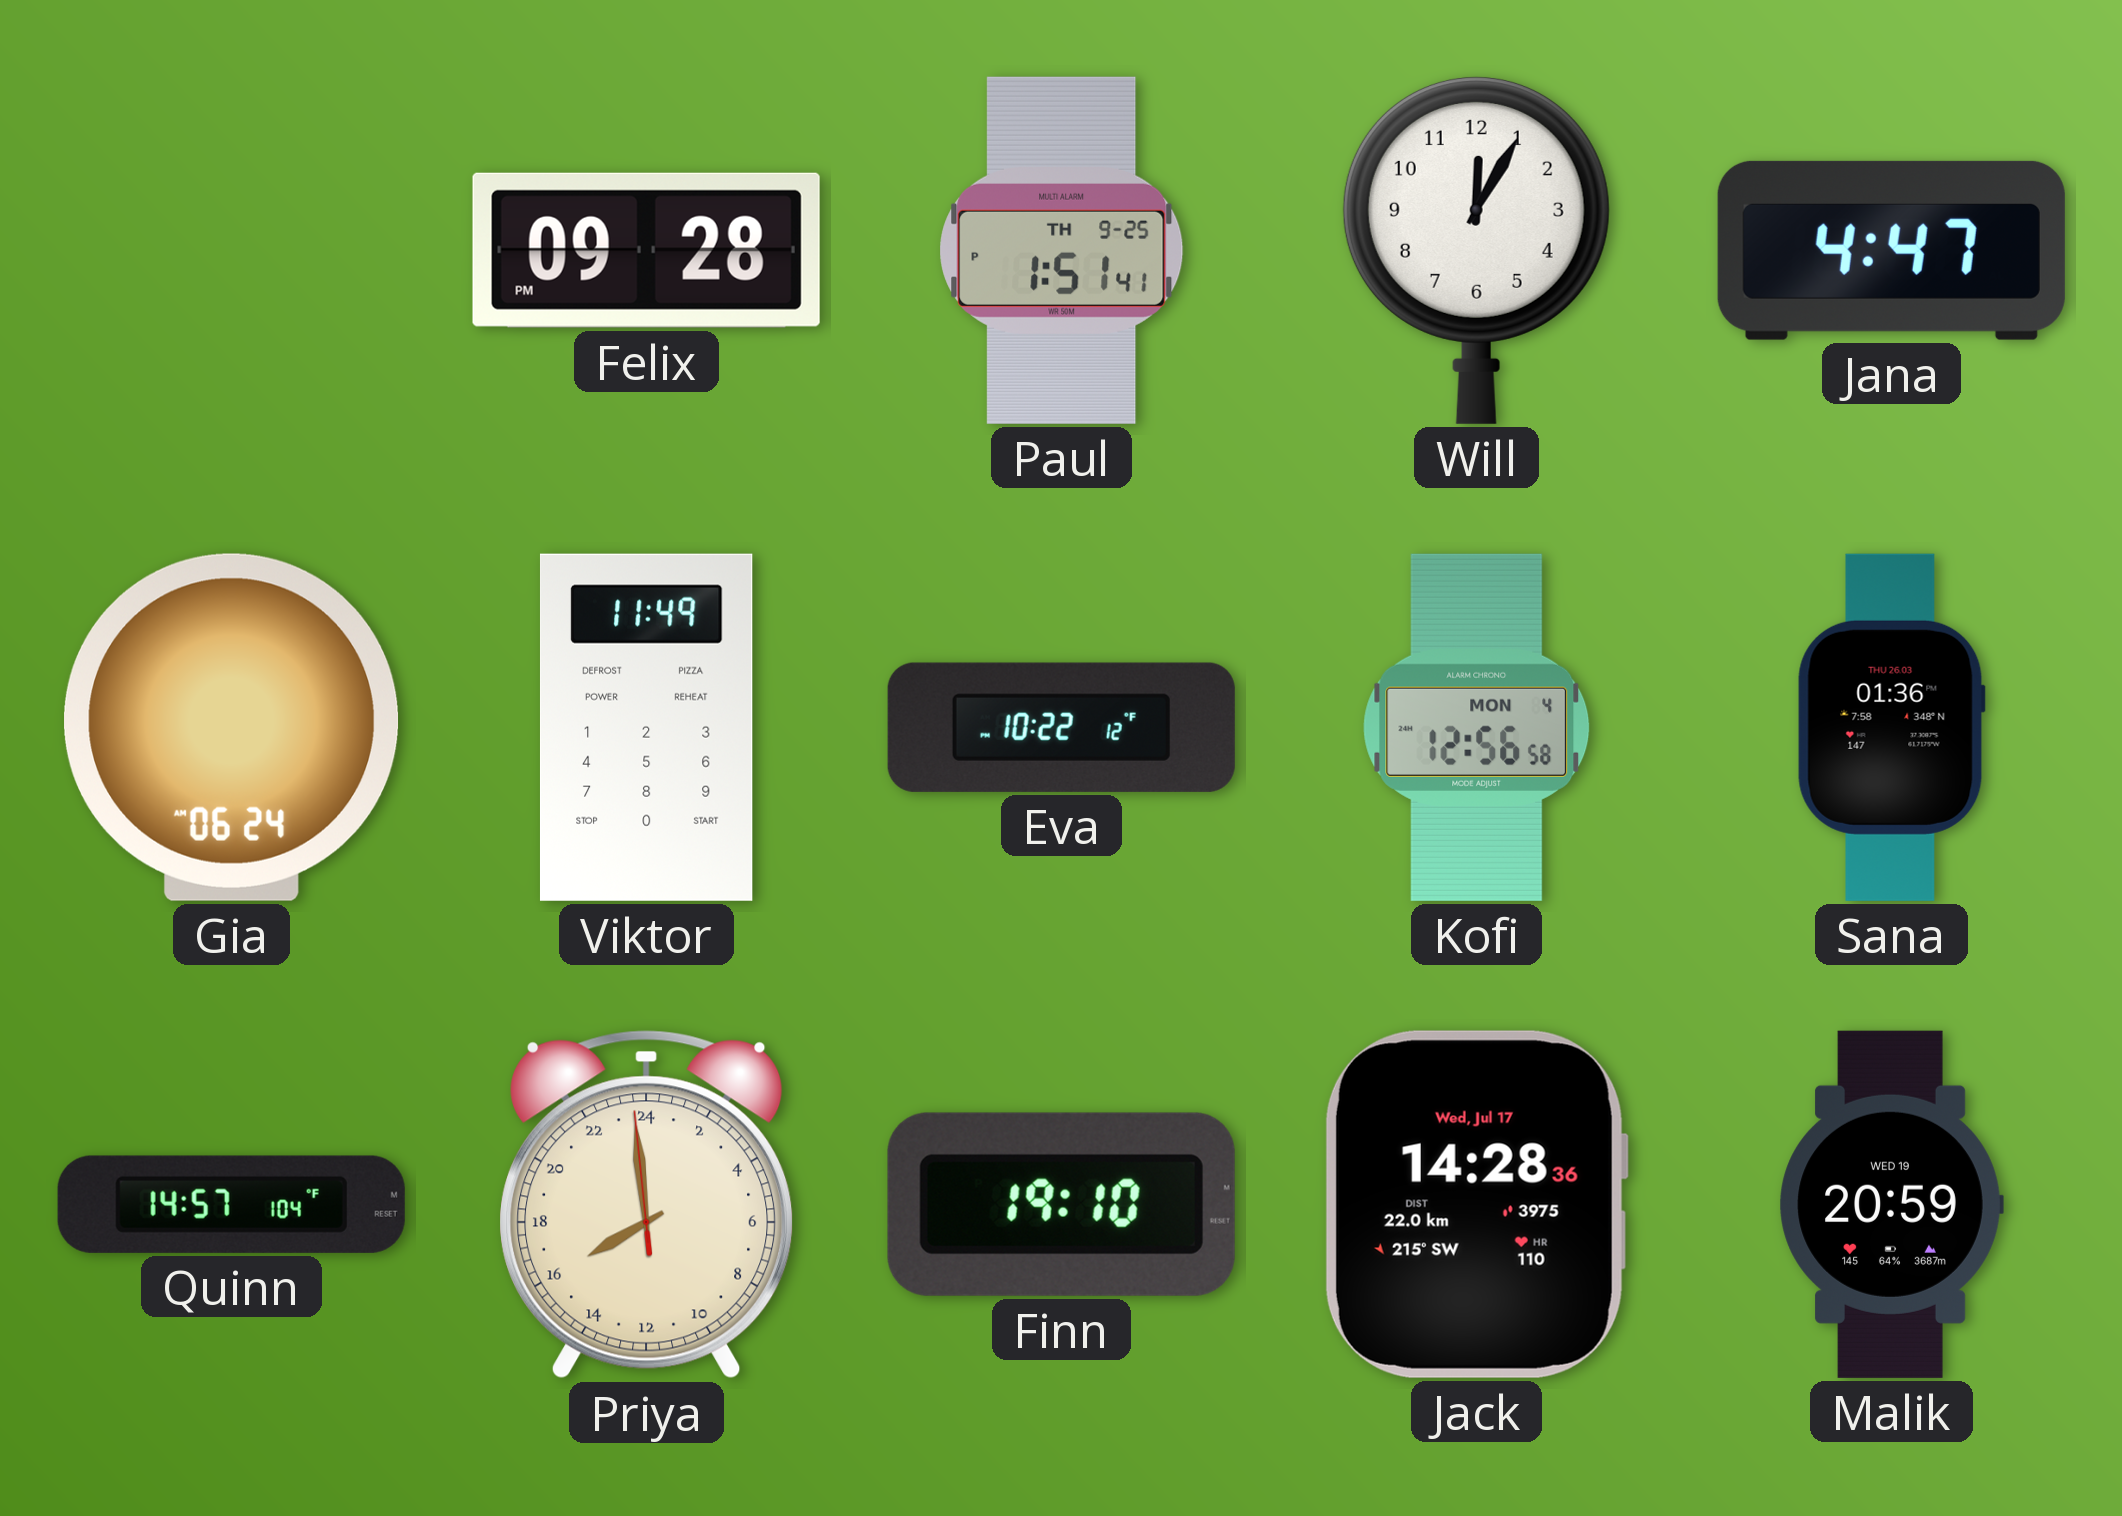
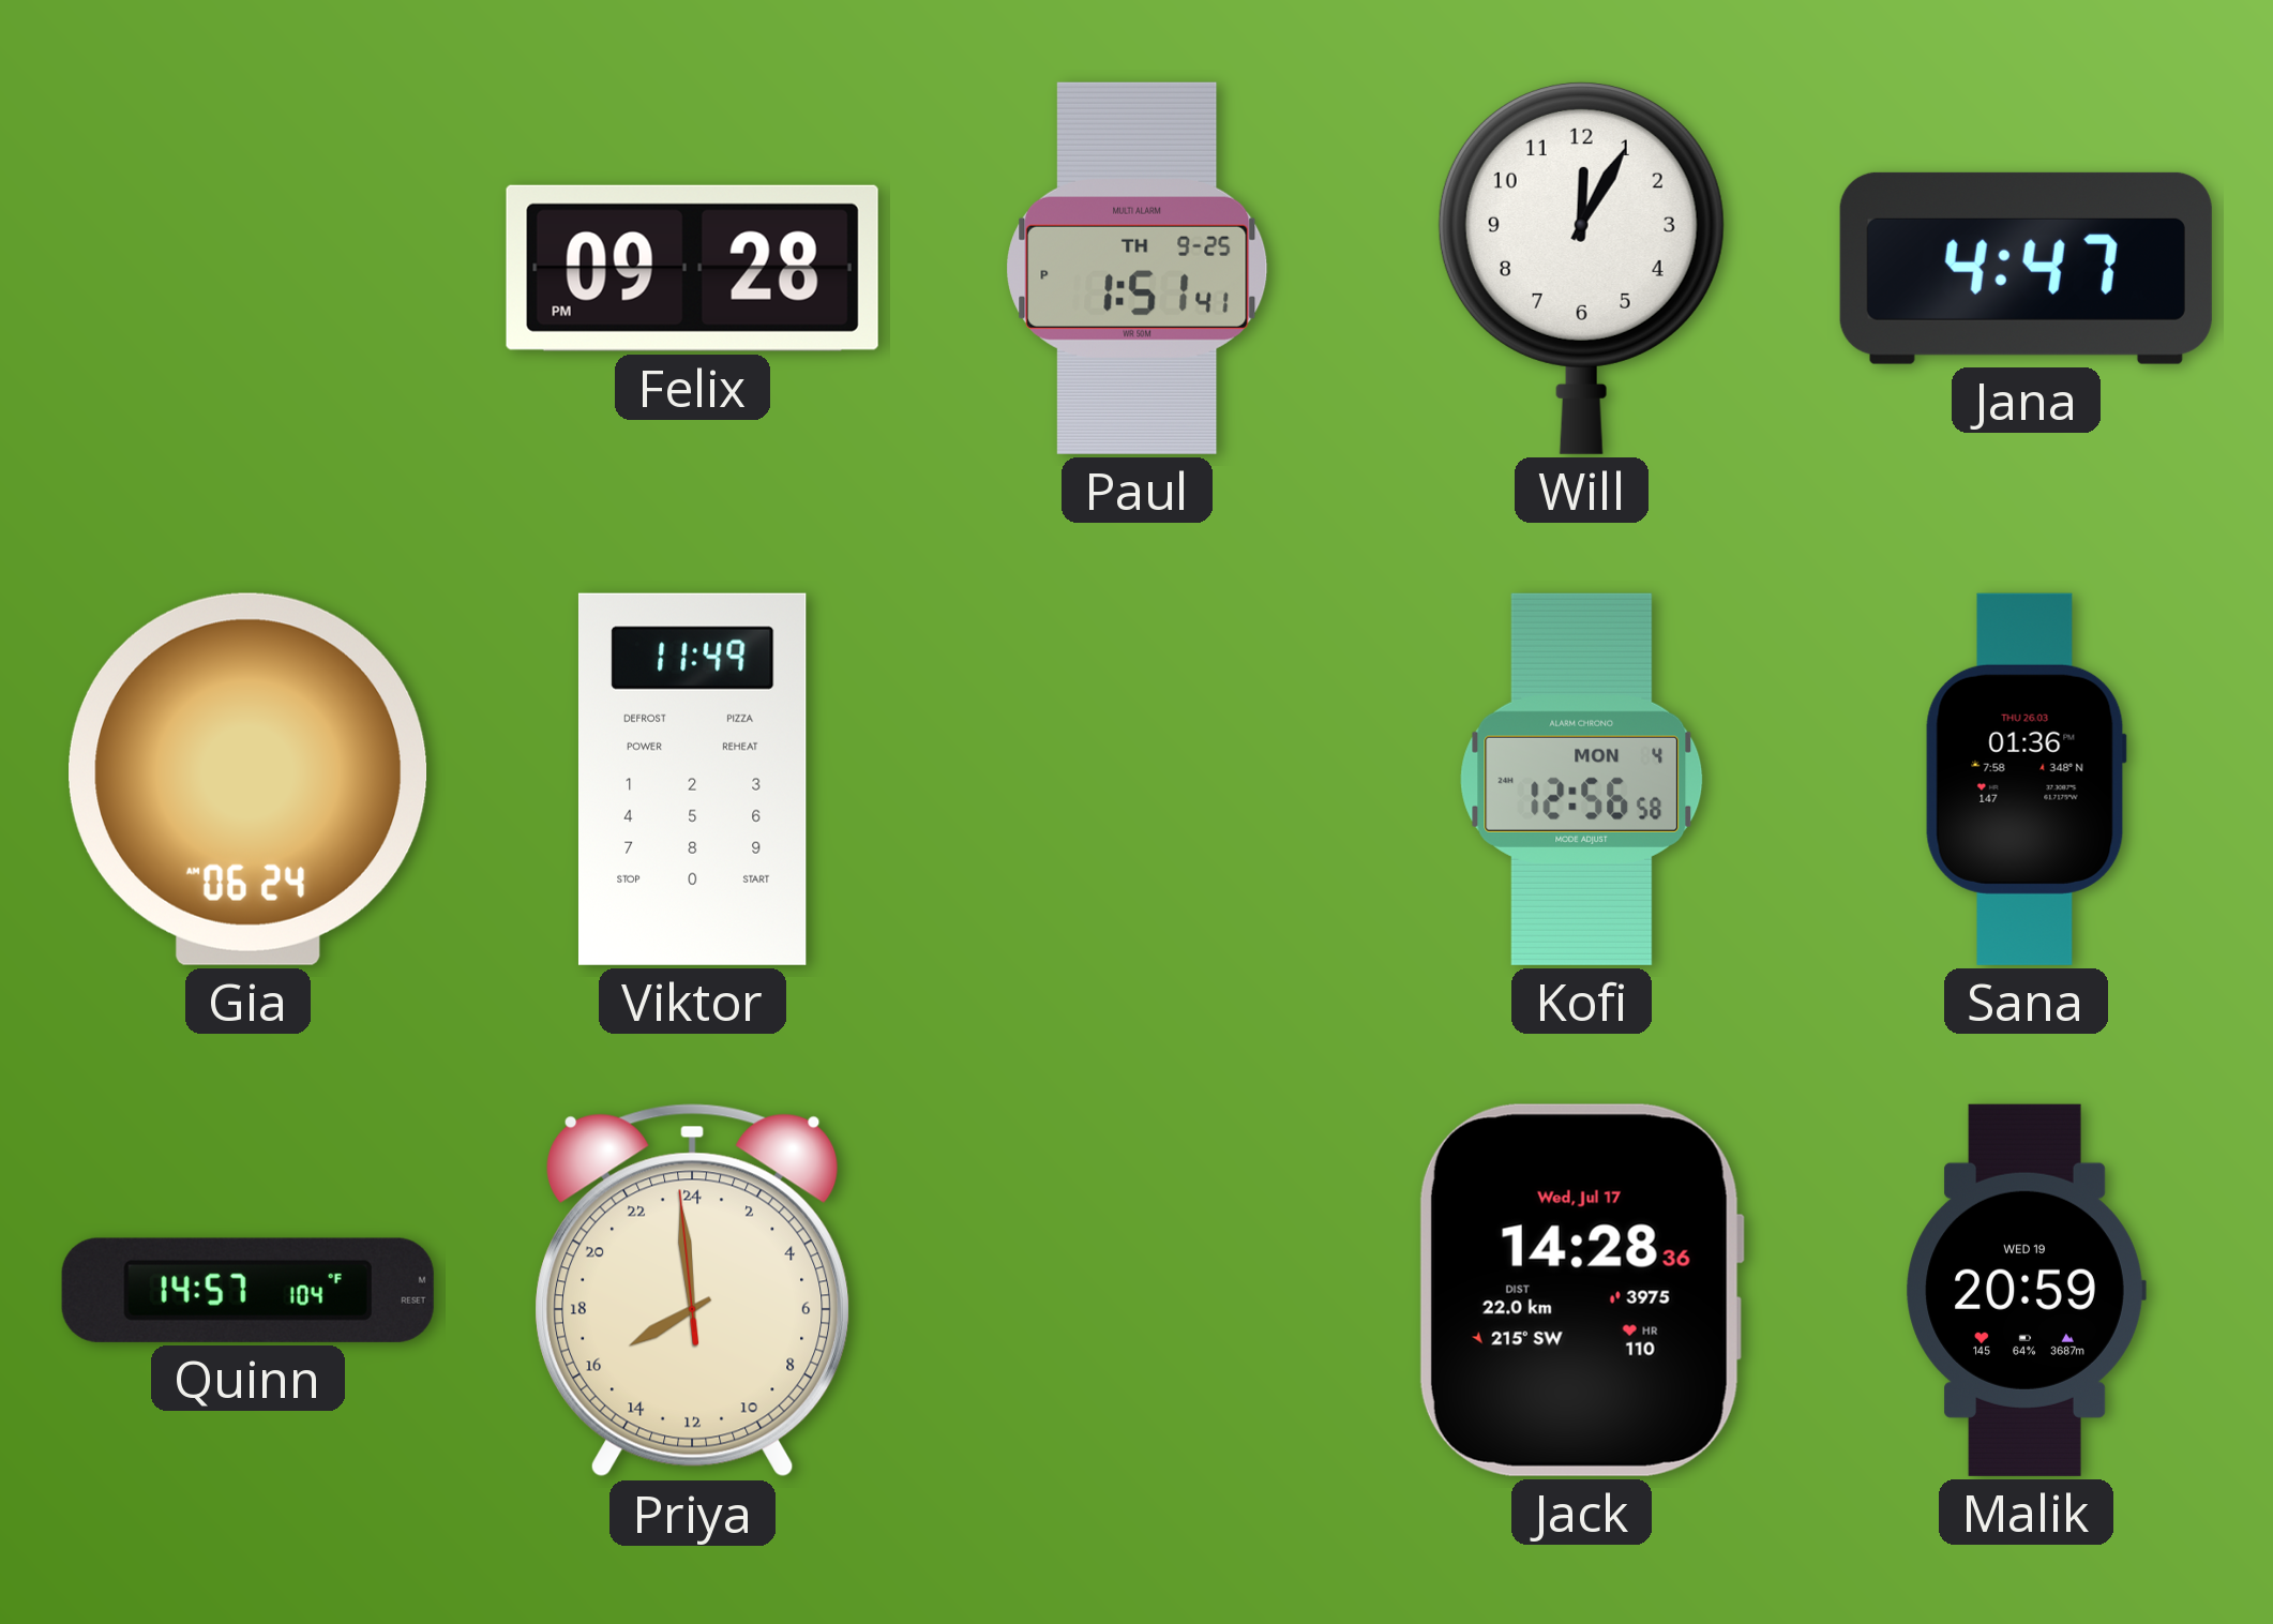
Eva: 10:22 -> none
Finn: 19:10 -> none
